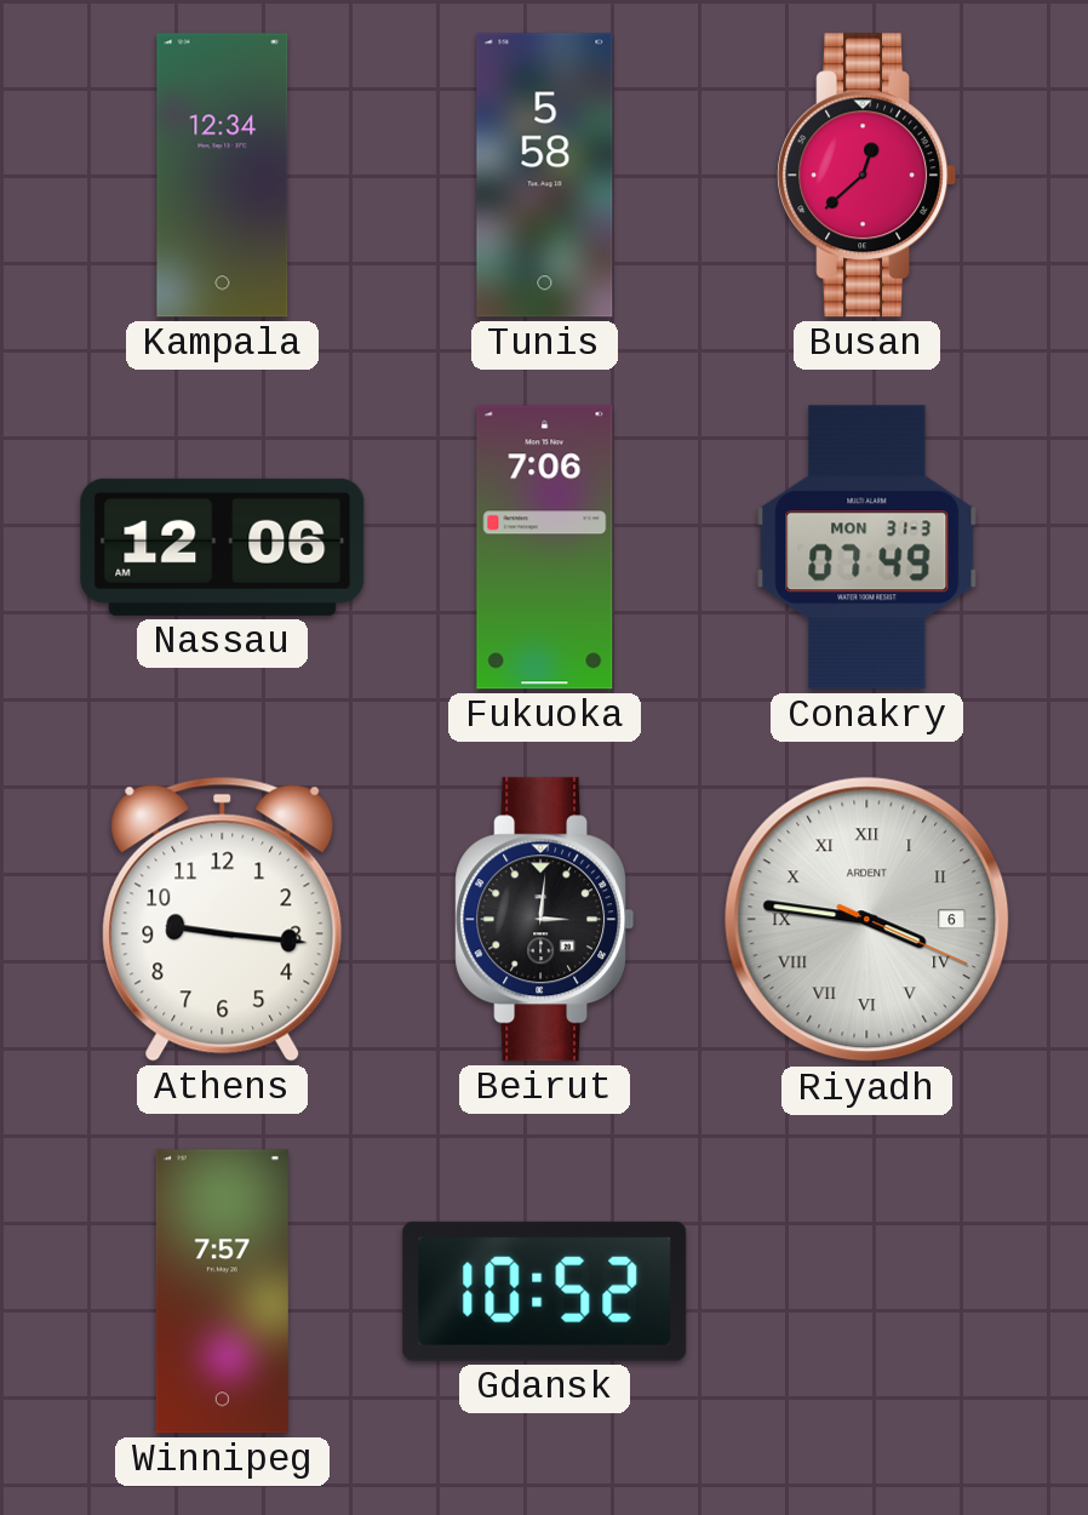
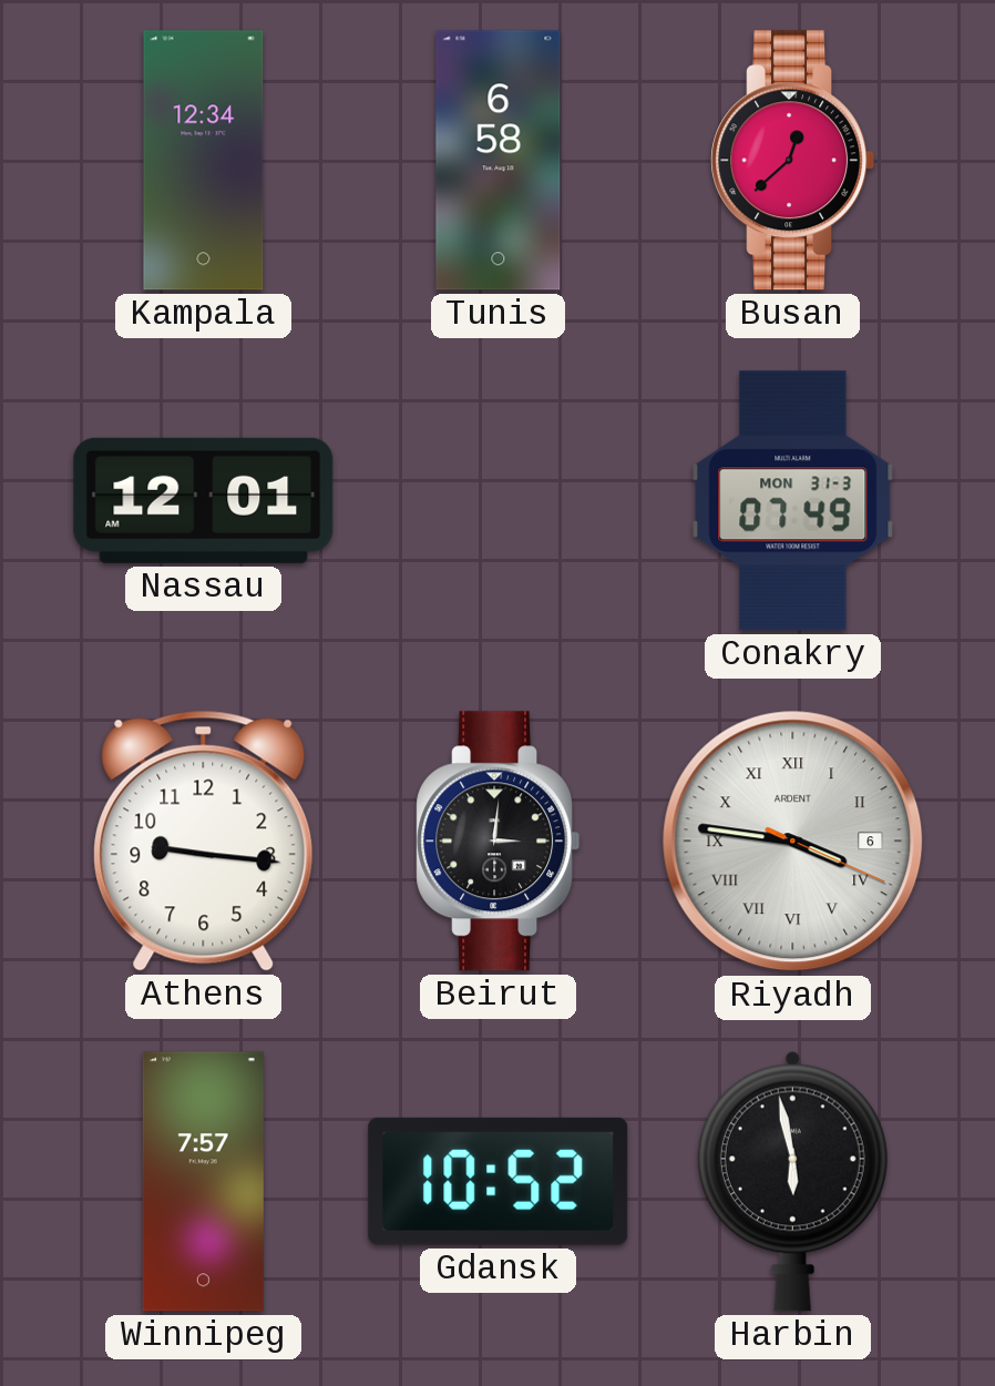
Tunis: 5:58 -> 6:58
Nassau: 12:06 -> 12:01
Fukuoka: 7:06 -> none
Harbin: none -> 5:58
